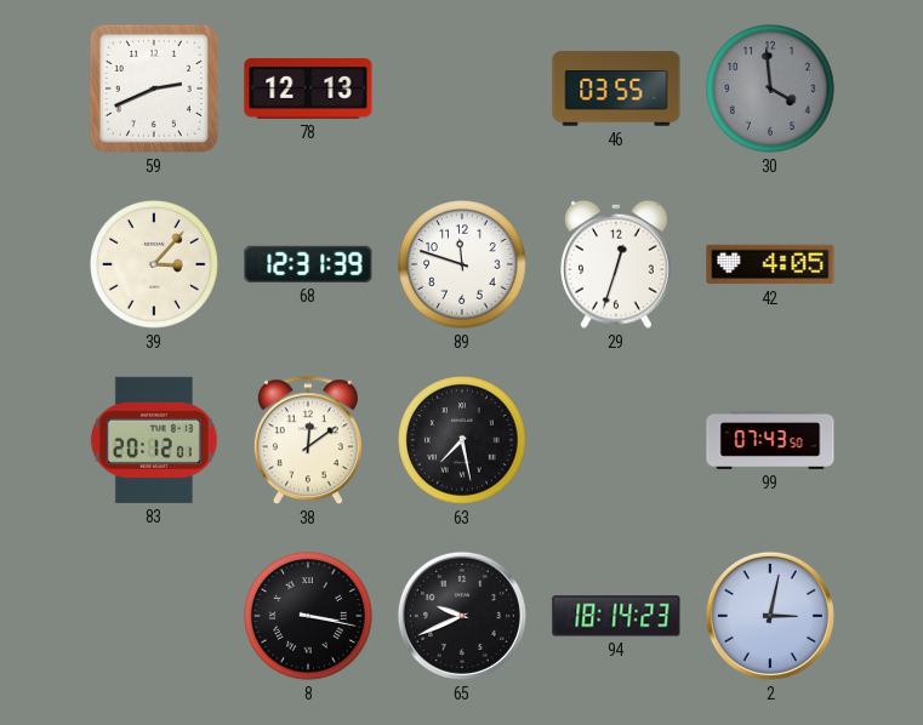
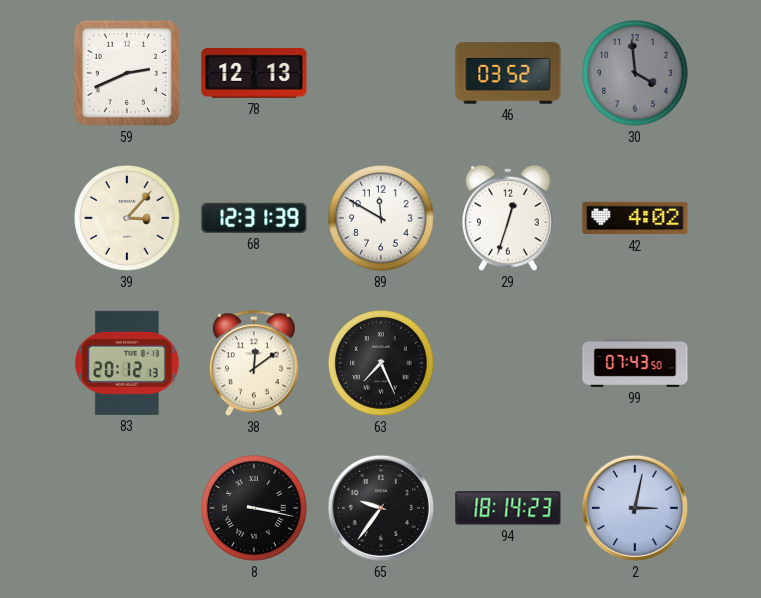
46: 03:55 -> 03:52
89: 11:48 -> 11:50
42: 4:05 -> 4:02
83: 20:12:01 -> 20:12:13
63: 7:28 -> 7:26
65: 9:41 -> 9:36
